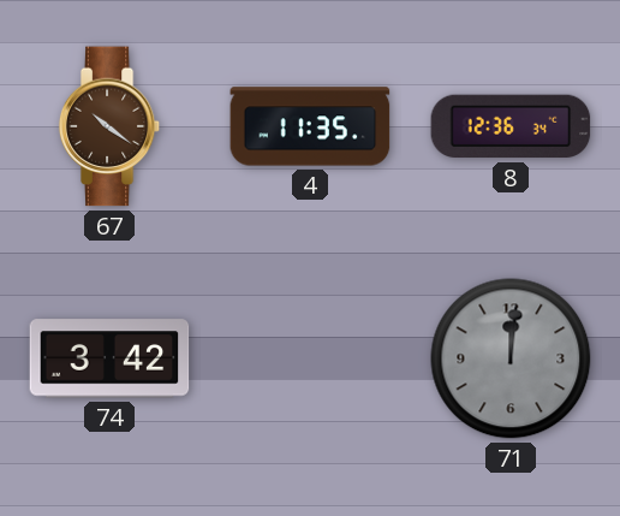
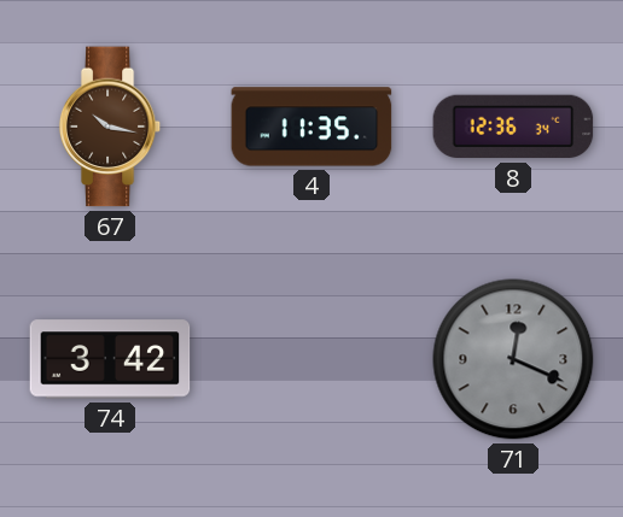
67: 10:21 -> 10:17
71: 12:01 -> 12:19
